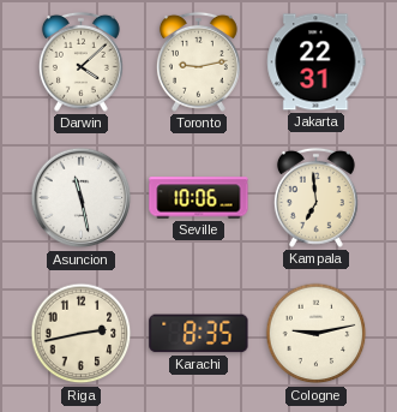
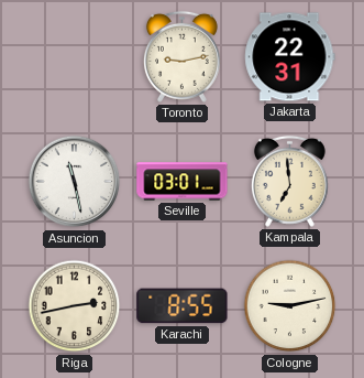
Darwin: 4:08 -> none
Seville: 10:06 -> 03:01
Karachi: 8:35 -> 8:55
